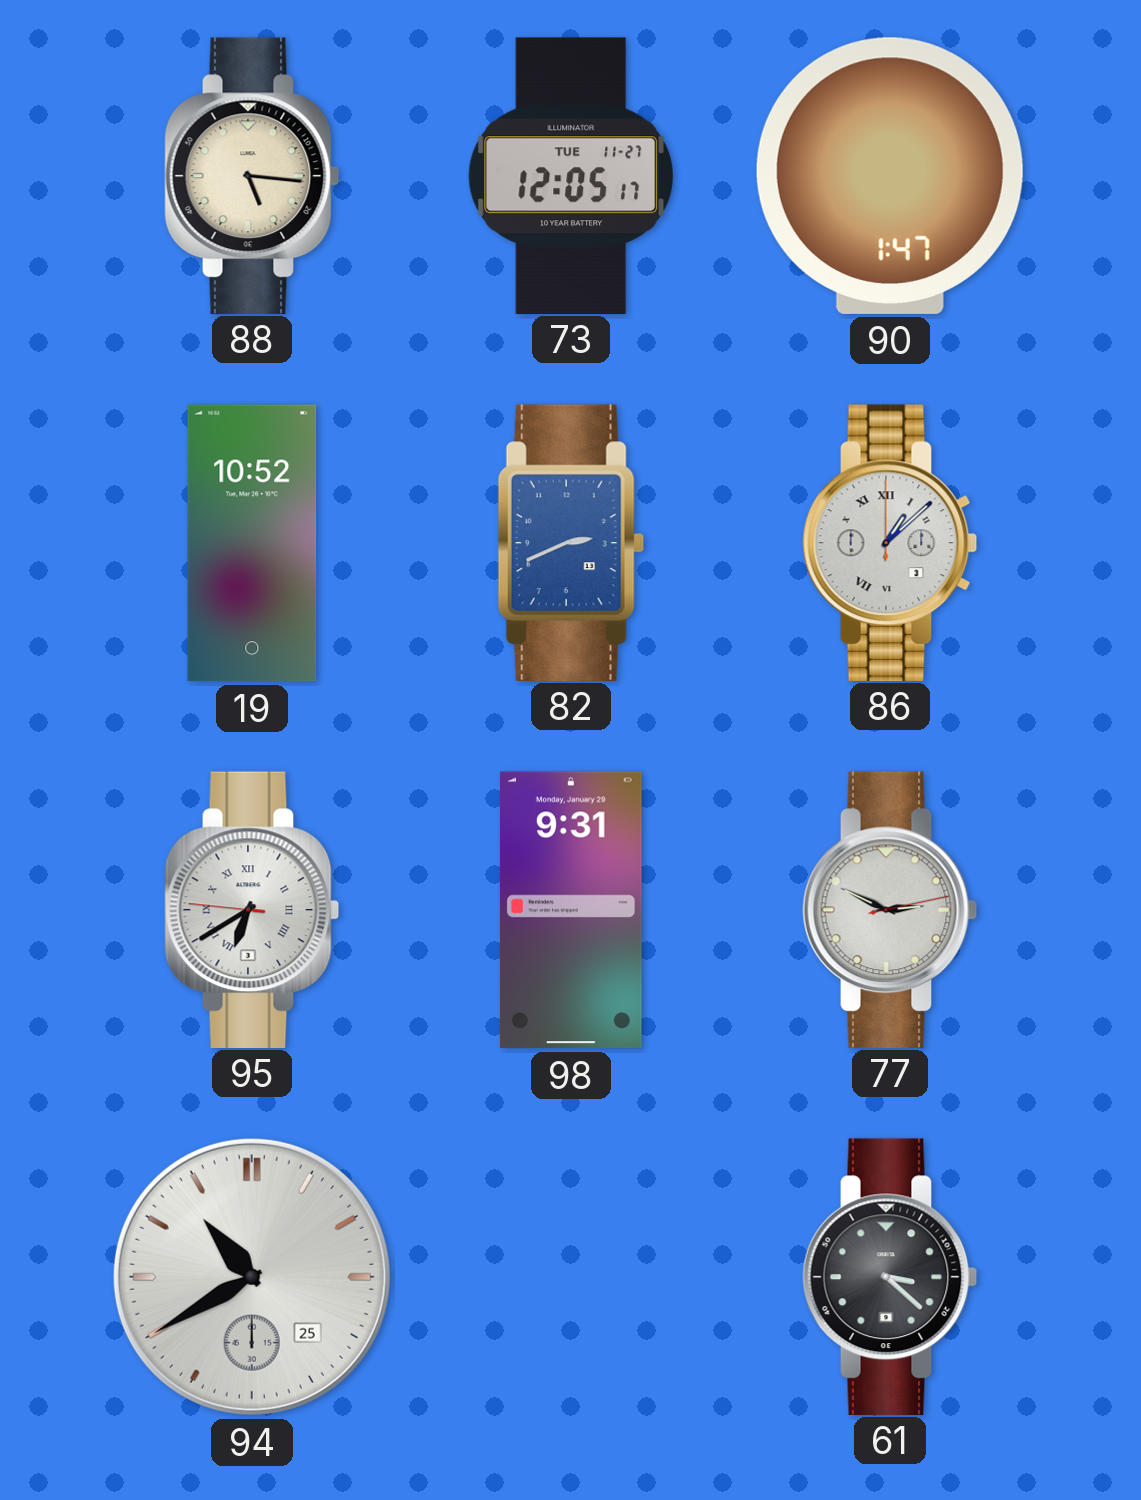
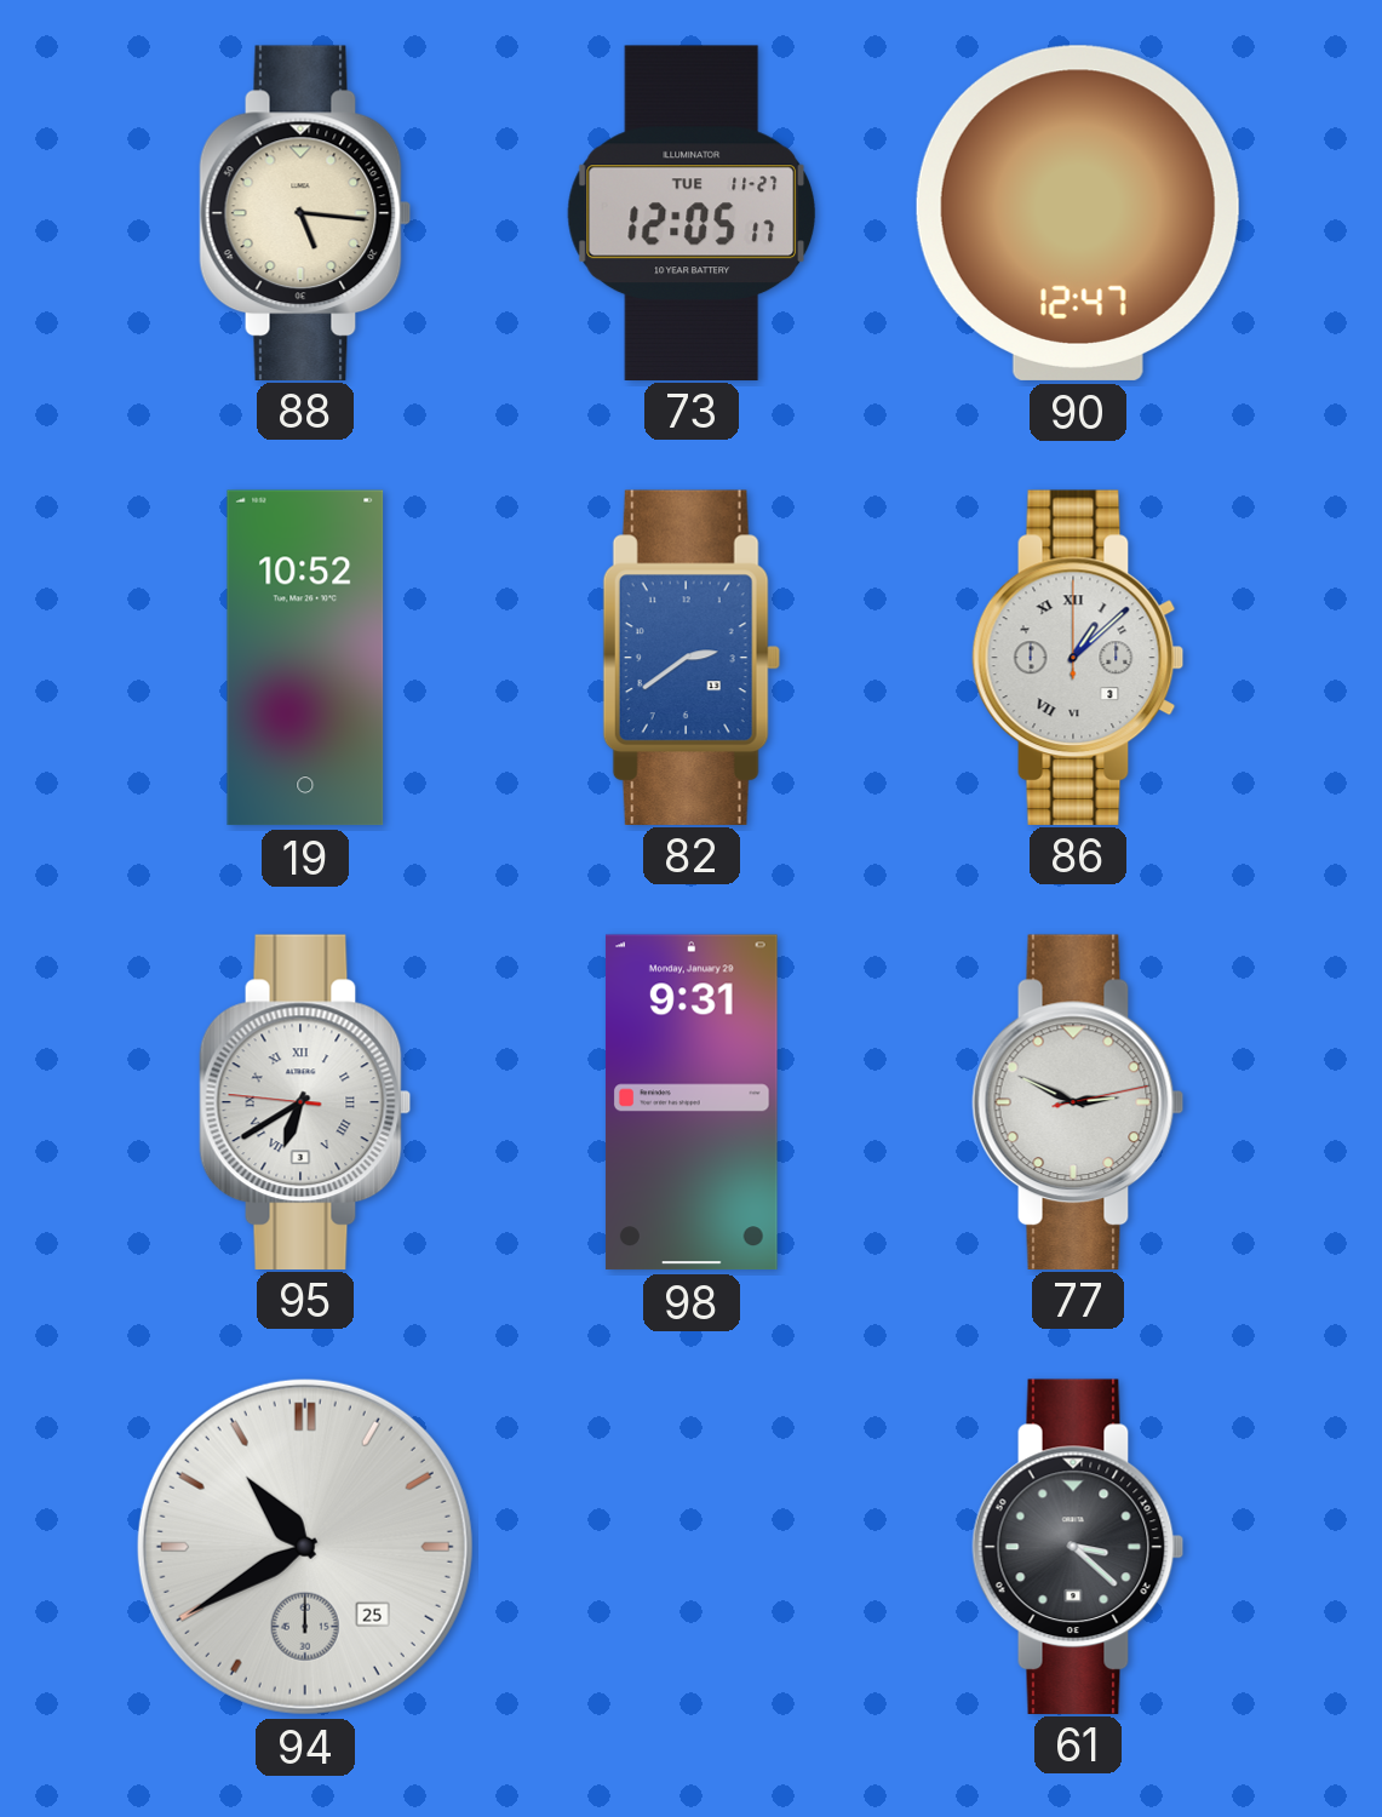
90: 1:47 -> 12:47
82: 2:41 -> 2:39
